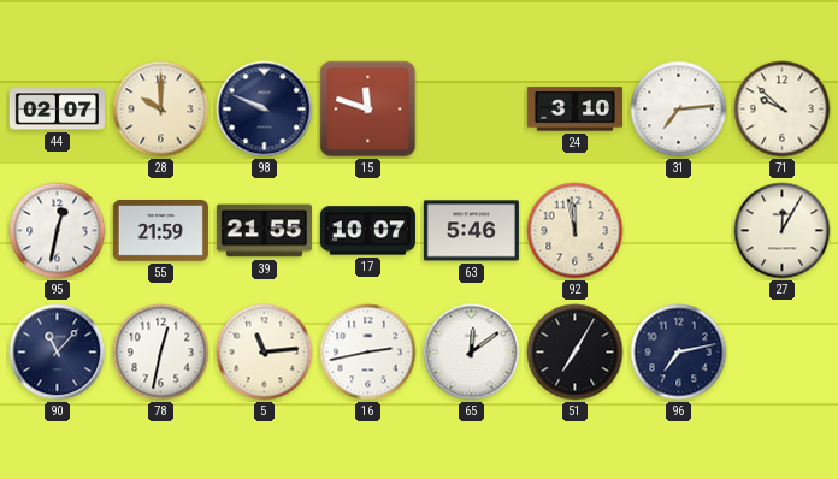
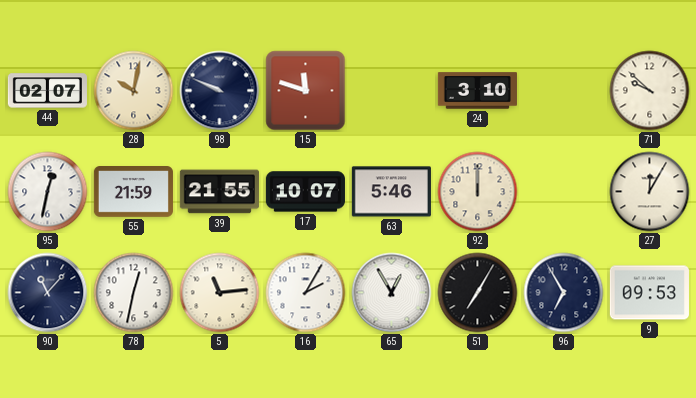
28: 10:00 -> 10:02
31: 7:14 -> none
92: 11:58 -> 12:00
16: 2:43 -> 2:05
65: 12:09 -> 12:55
96: 7:13 -> 6:55
9: none -> 09:53
